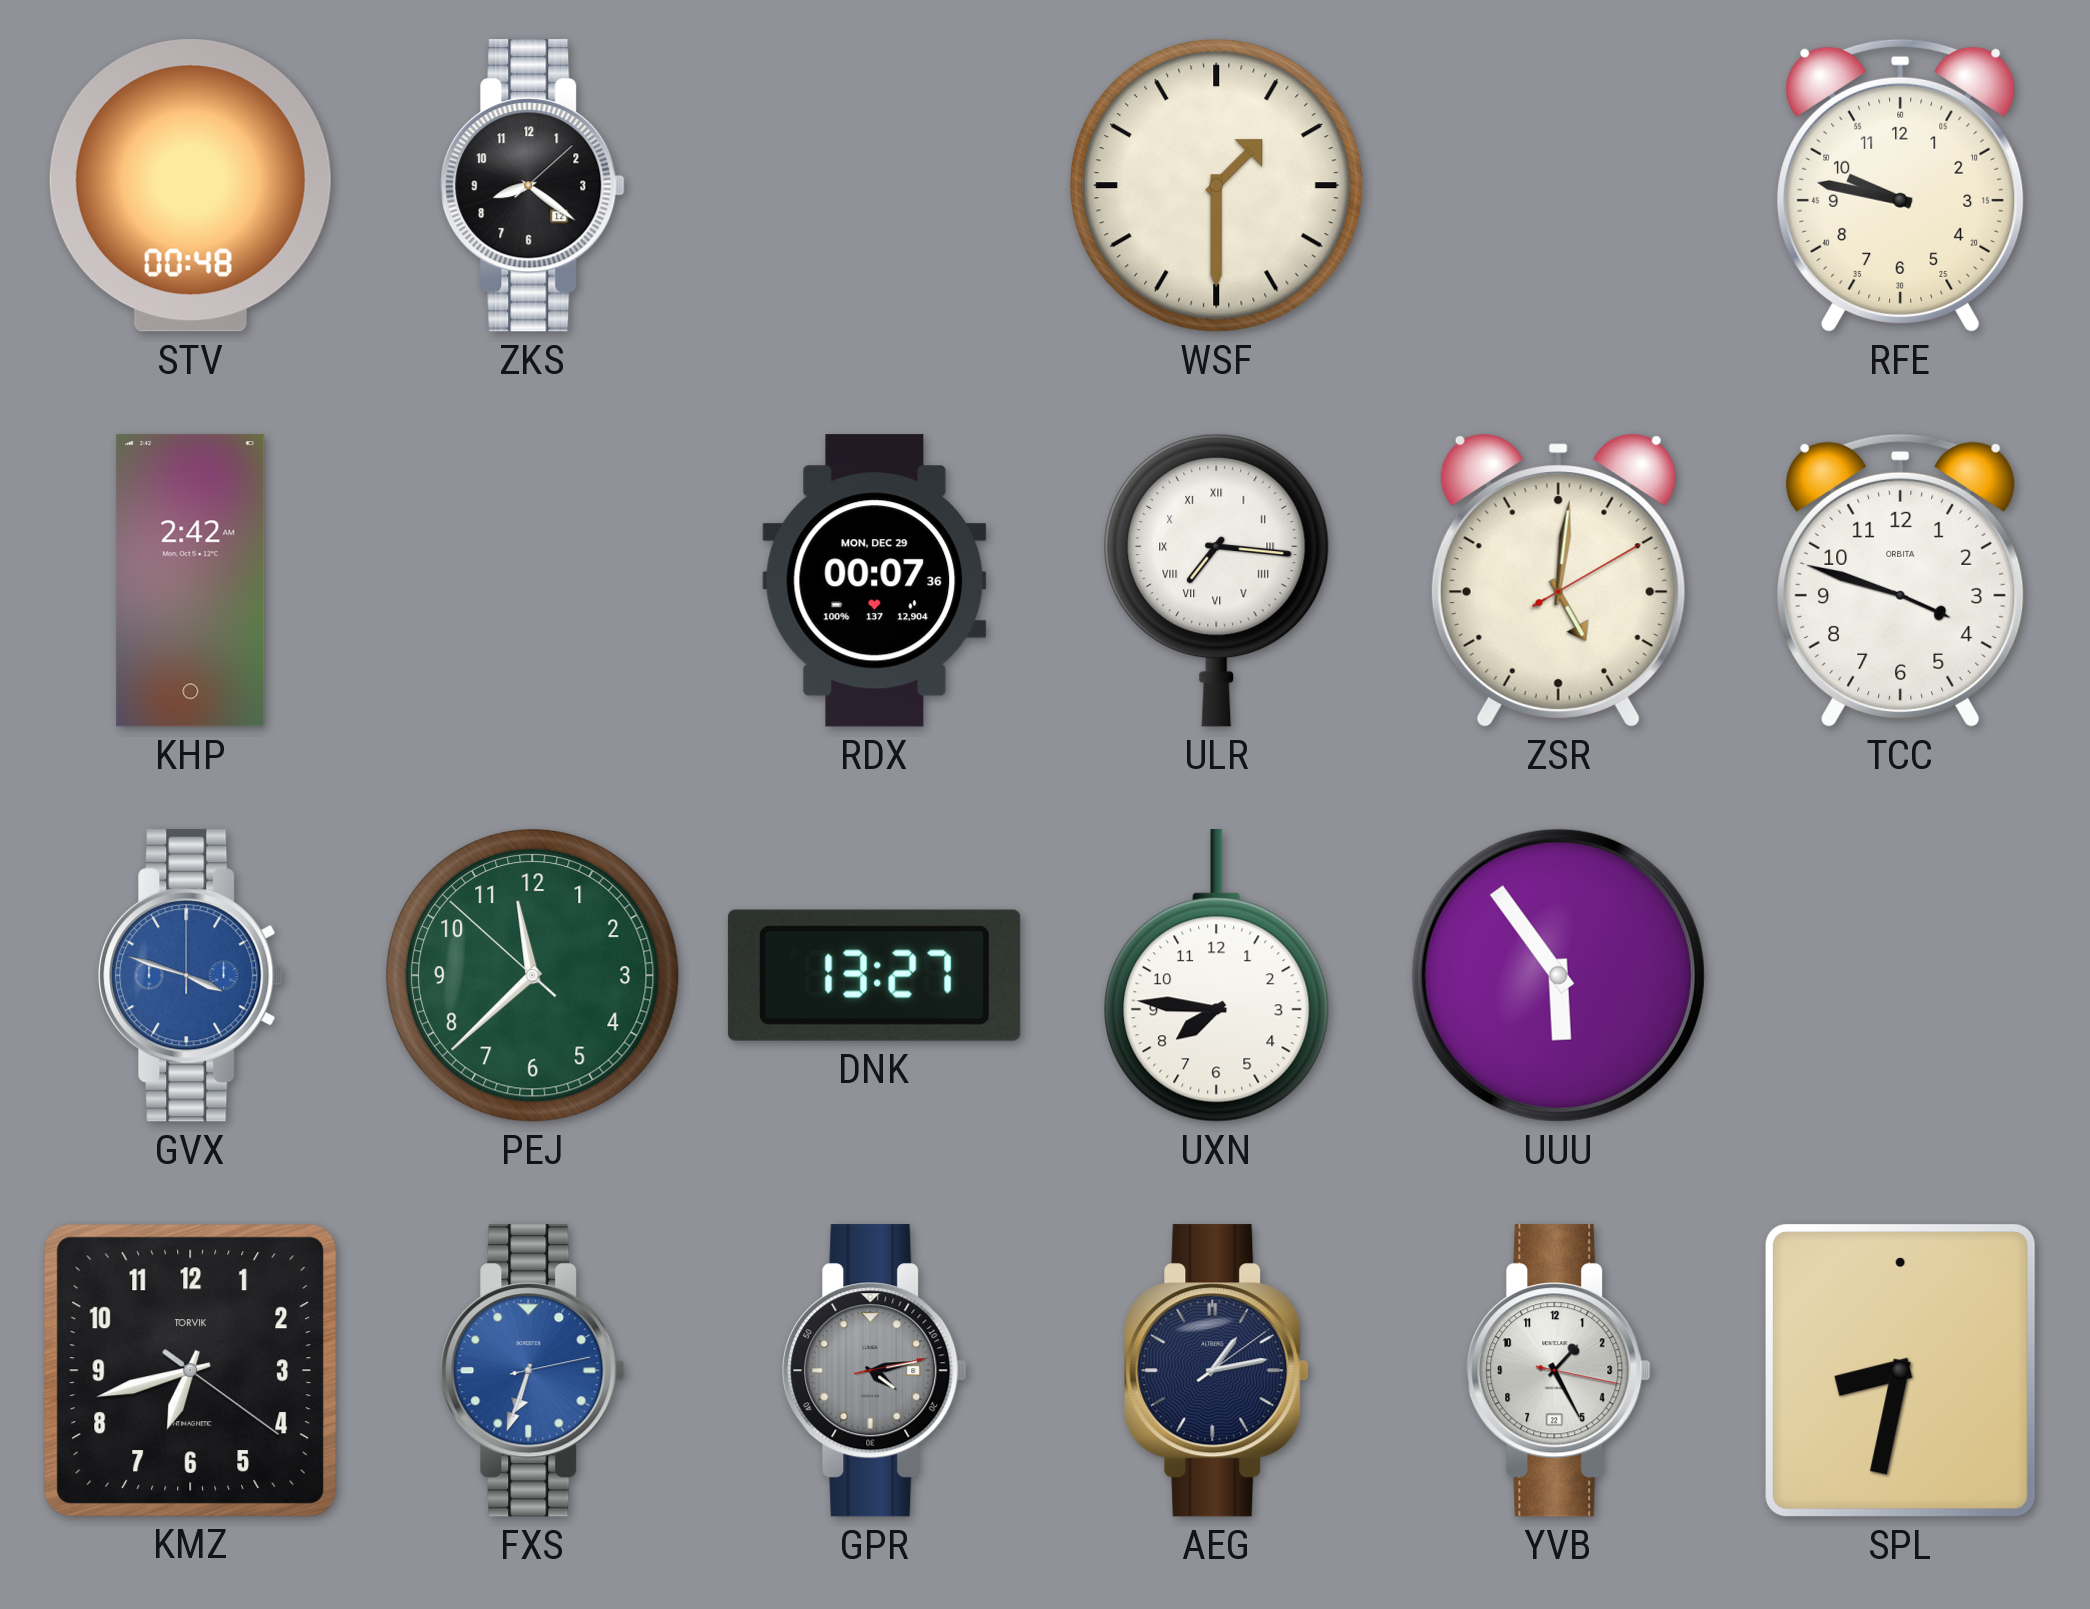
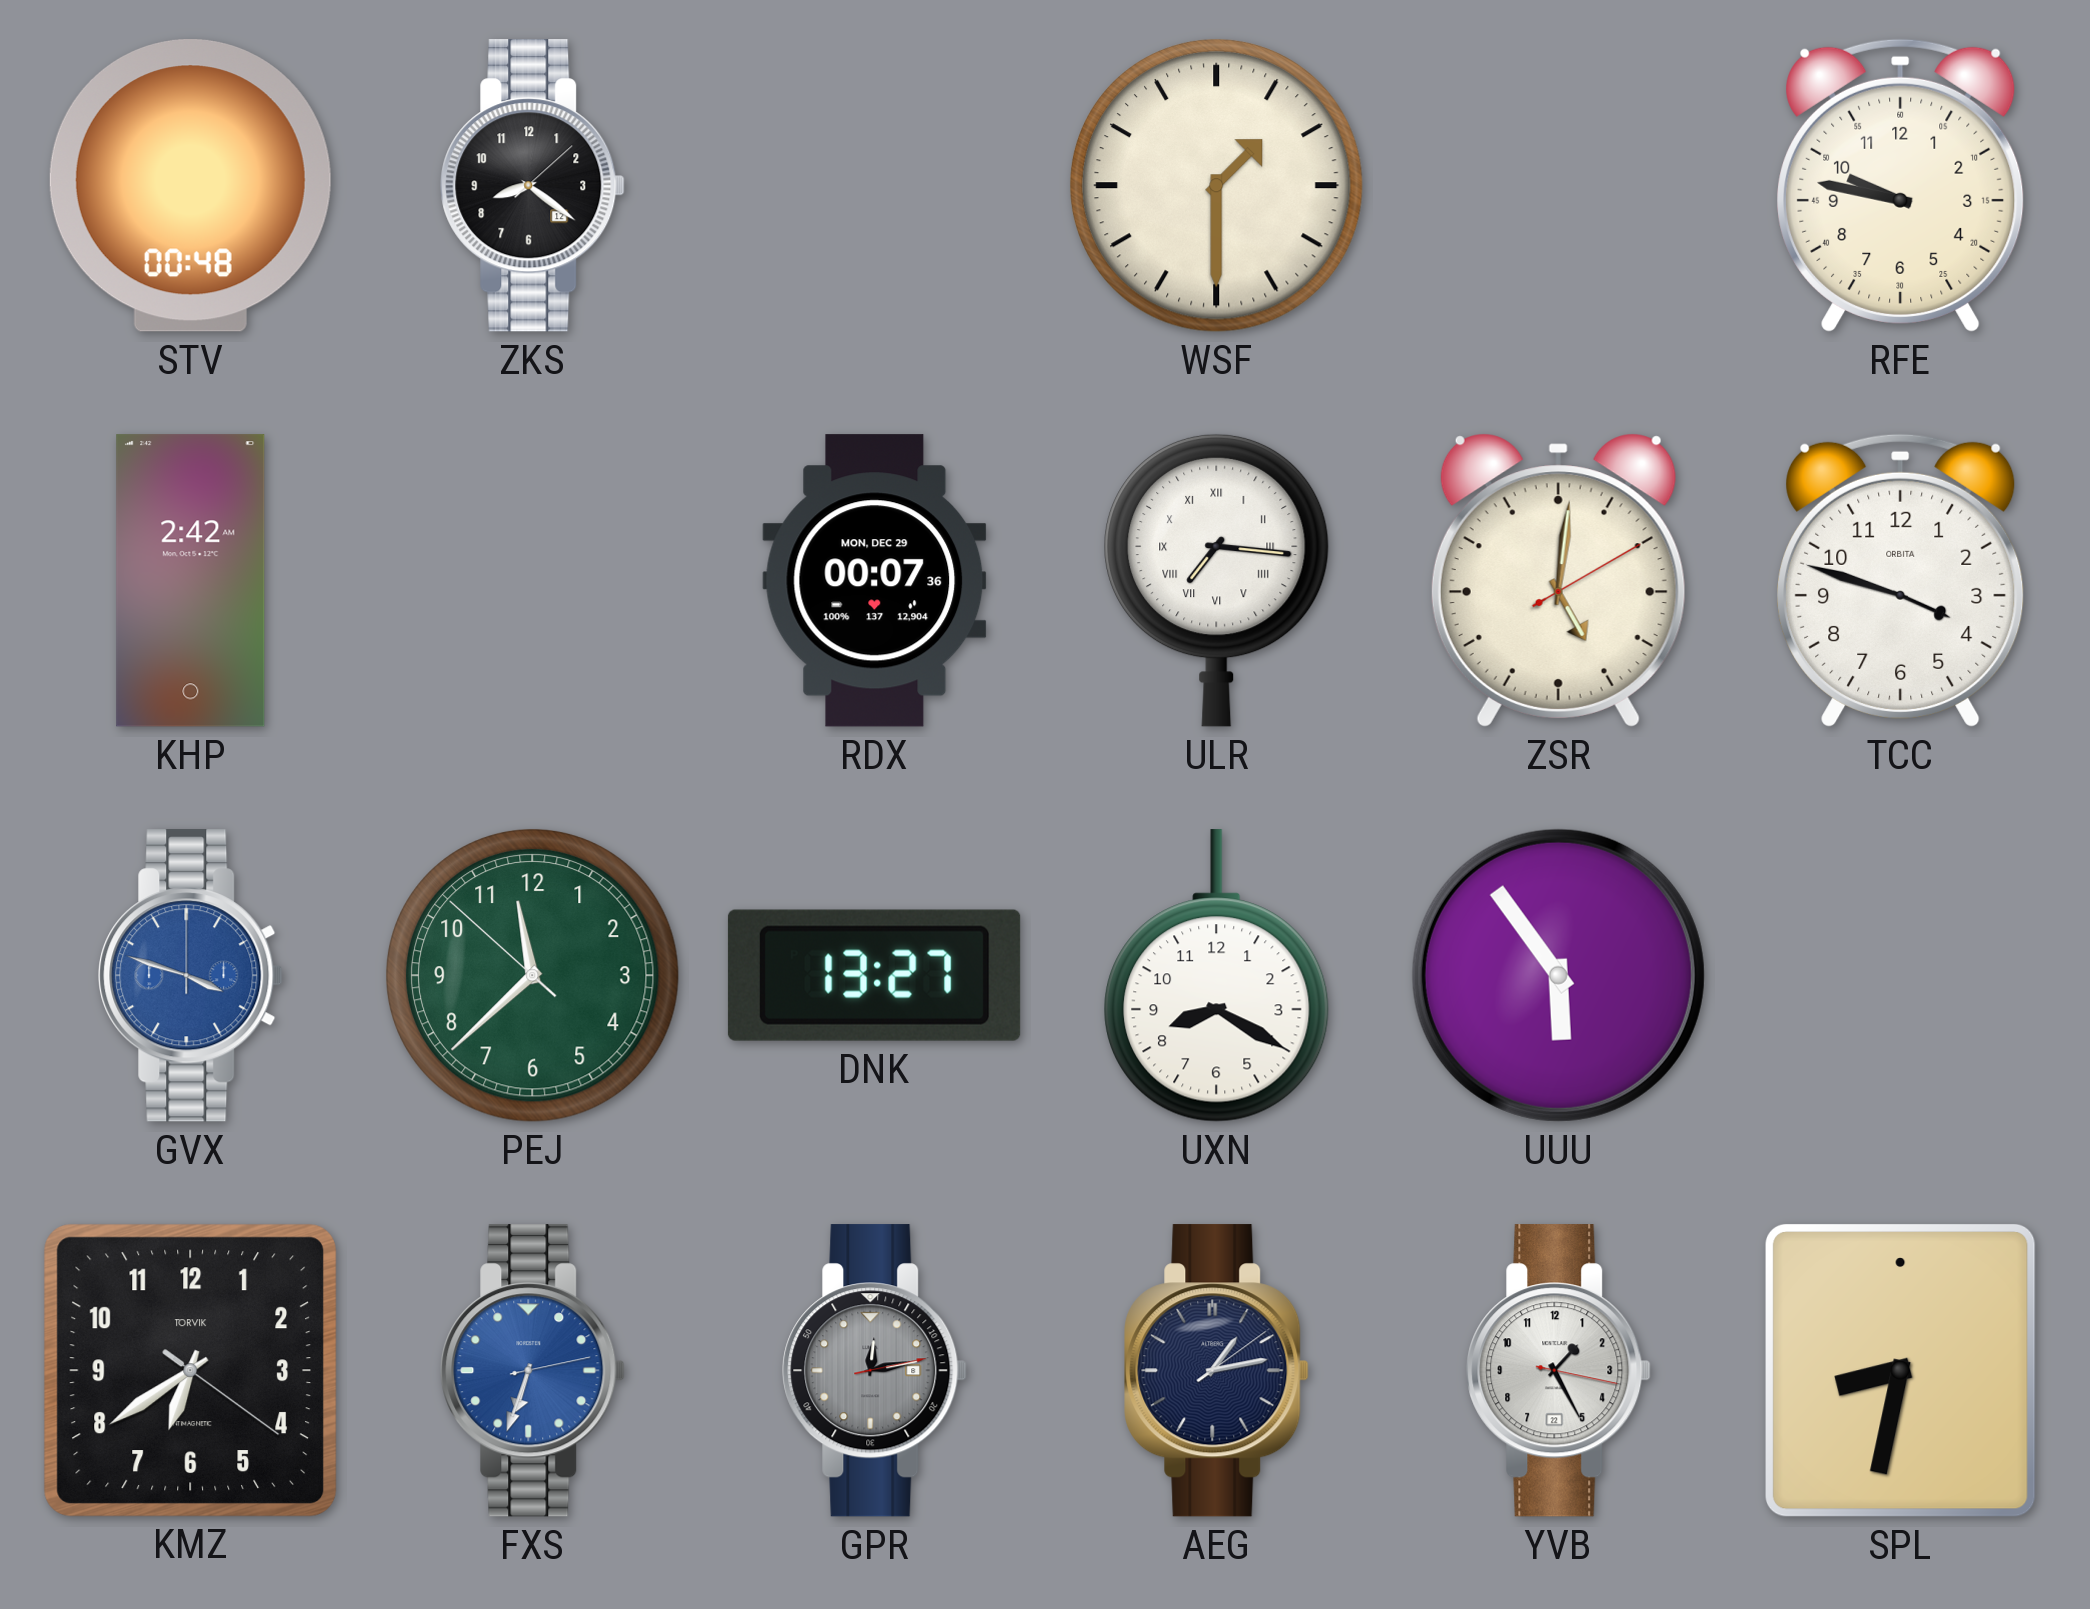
UXN: 7:46 -> 8:20
KMZ: 6:42 -> 6:39
GPR: 4:13 -> 12:13
